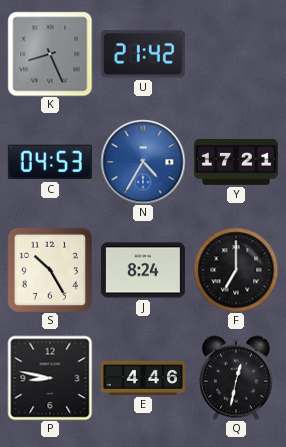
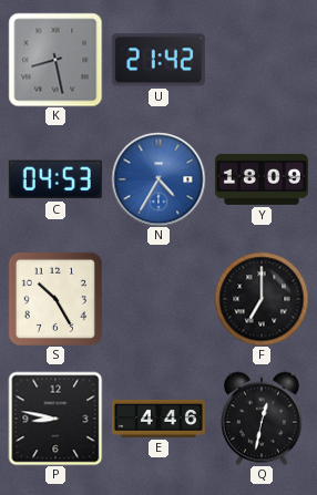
K: 8:26 -> 8:28
Y: 17:21 -> 18:09
J: 8:24 -> none
